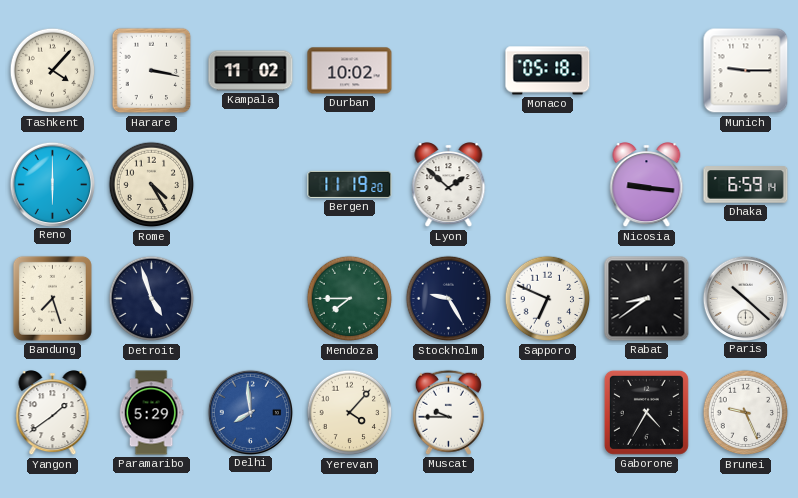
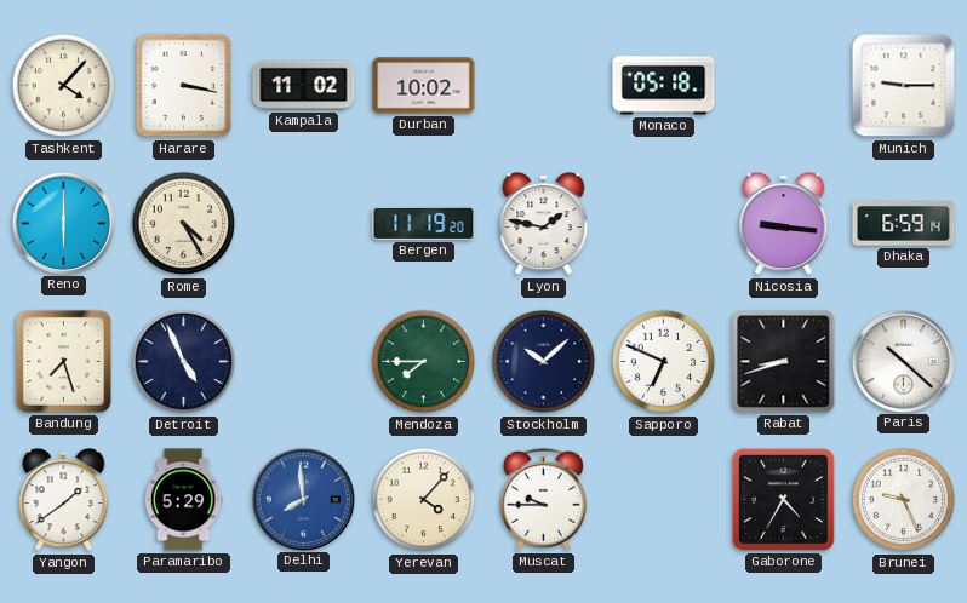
Lyon: 1:52 -> 1:47
Detroit: 4:57 -> 4:56
Stockholm: 9:25 -> 10:08
Rabat: 8:39 -> 8:42
